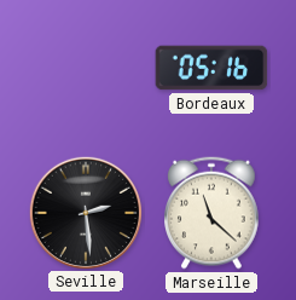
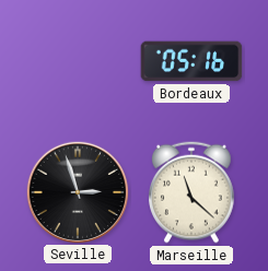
Seville: 2:29 -> 2:57
